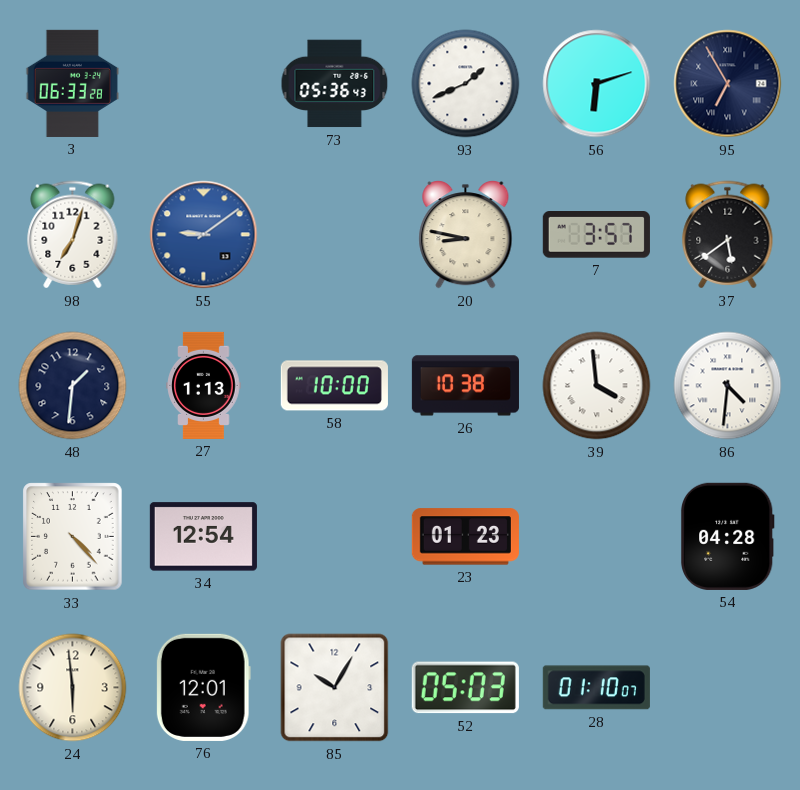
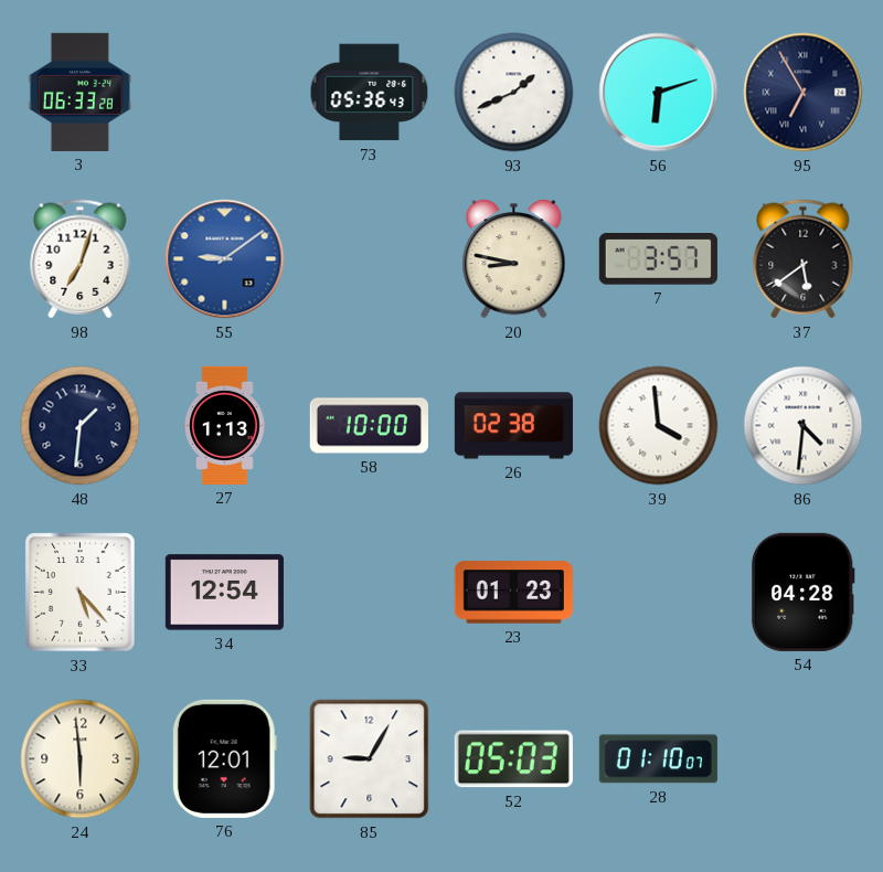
26: 10:38 -> 02:38
33: 4:23 -> 5:23
85: 10:05 -> 9:05
